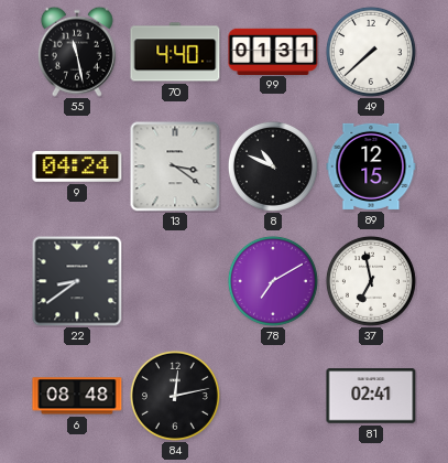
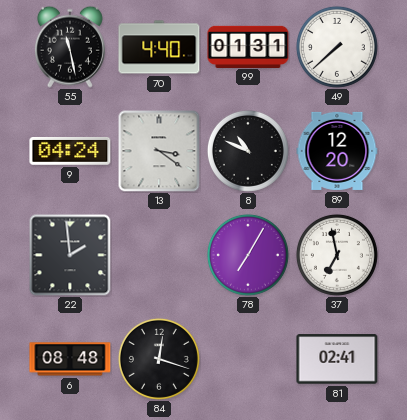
89: 12:15 -> 12:20
22: 8:39 -> 1:59
78: 7:10 -> 7:05
84: 12:13 -> 12:18
